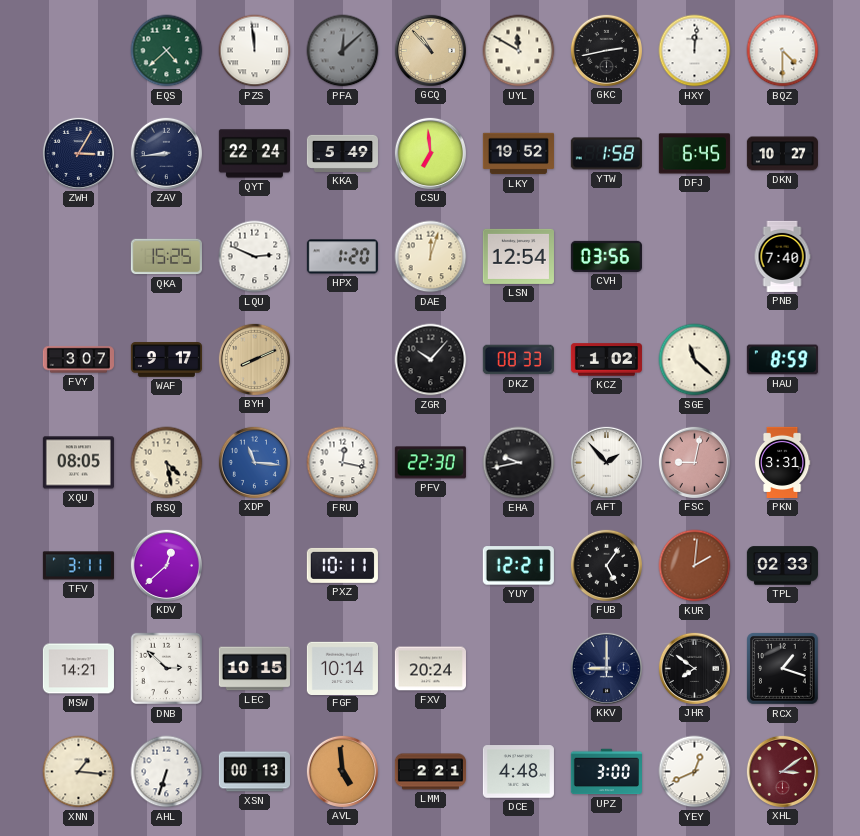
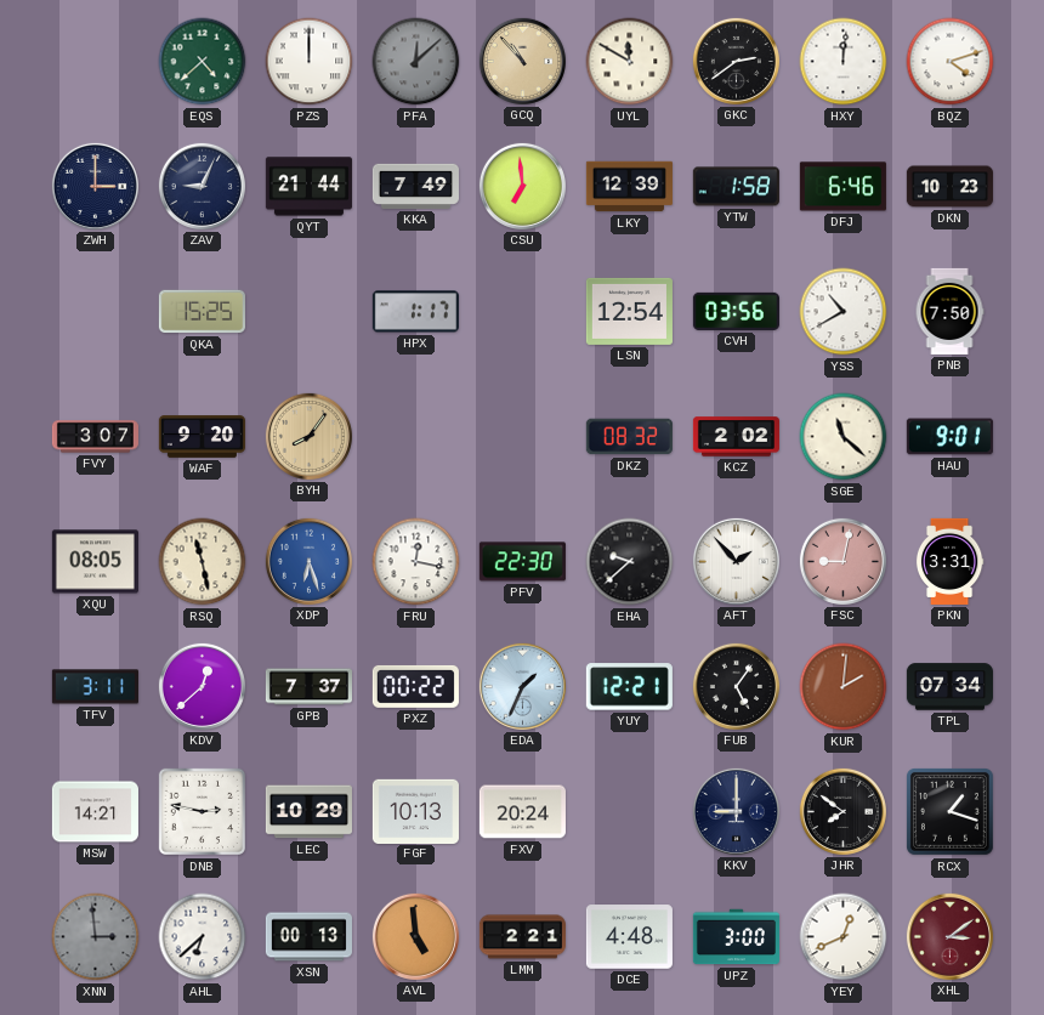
PZS: 11:59 -> 12:00
GKC: 2:43 -> 2:39
BQZ: 4:30 -> 4:12
ZWH: 3:05 -> 3:00
ZAV: 8:44 -> 9:04
QYT: 22:24 -> 21:44
KKA: 5:49 -> 7:49
LKY: 19:52 -> 12:39
DFJ: 6:45 -> 6:46
DKN: 10:27 -> 10:23
LQU: 2:49 -> none
HPX: 1:20 -> 1:17
DAE: 12:03 -> none
YSS: none -> 10:40
PNB: 7:40 -> 7:50
WAF: 9:17 -> 9:20
BYH: 8:11 -> 8:06
ZGR: 10:07 -> none
DKZ: 08:33 -> 08:32
KCZ: 1:02 -> 2:02
HAU: 8:59 -> 9:01
RSQ: 4:28 -> 11:28
XDP: 11:16 -> 6:27
EHA: 9:43 -> 9:38
GPB: none -> 7:37
PXZ: 10:11 -> 00:22
EDA: none -> 1:34
TPL: 02:33 -> 07:34
DNB: 2:52 -> 2:47
LEC: 10:15 -> 10:29
FGF: 10:14 -> 10:13
XNN: 1:16 -> 2:59
XNN dial: cream -> grey
AHL: 6:33 -> 6:38
